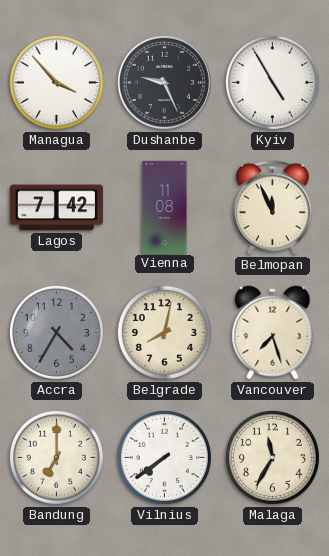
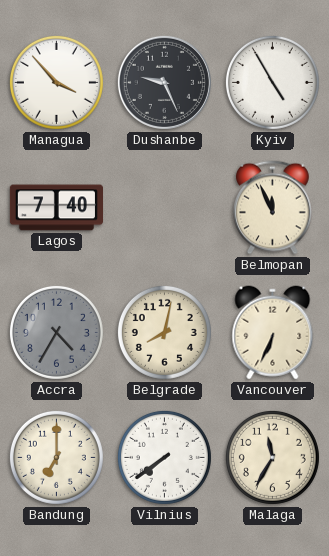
Lagos: 7:42 -> 7:40
Vienna: 11:08 -> none
Vancouver: 7:27 -> 6:34
